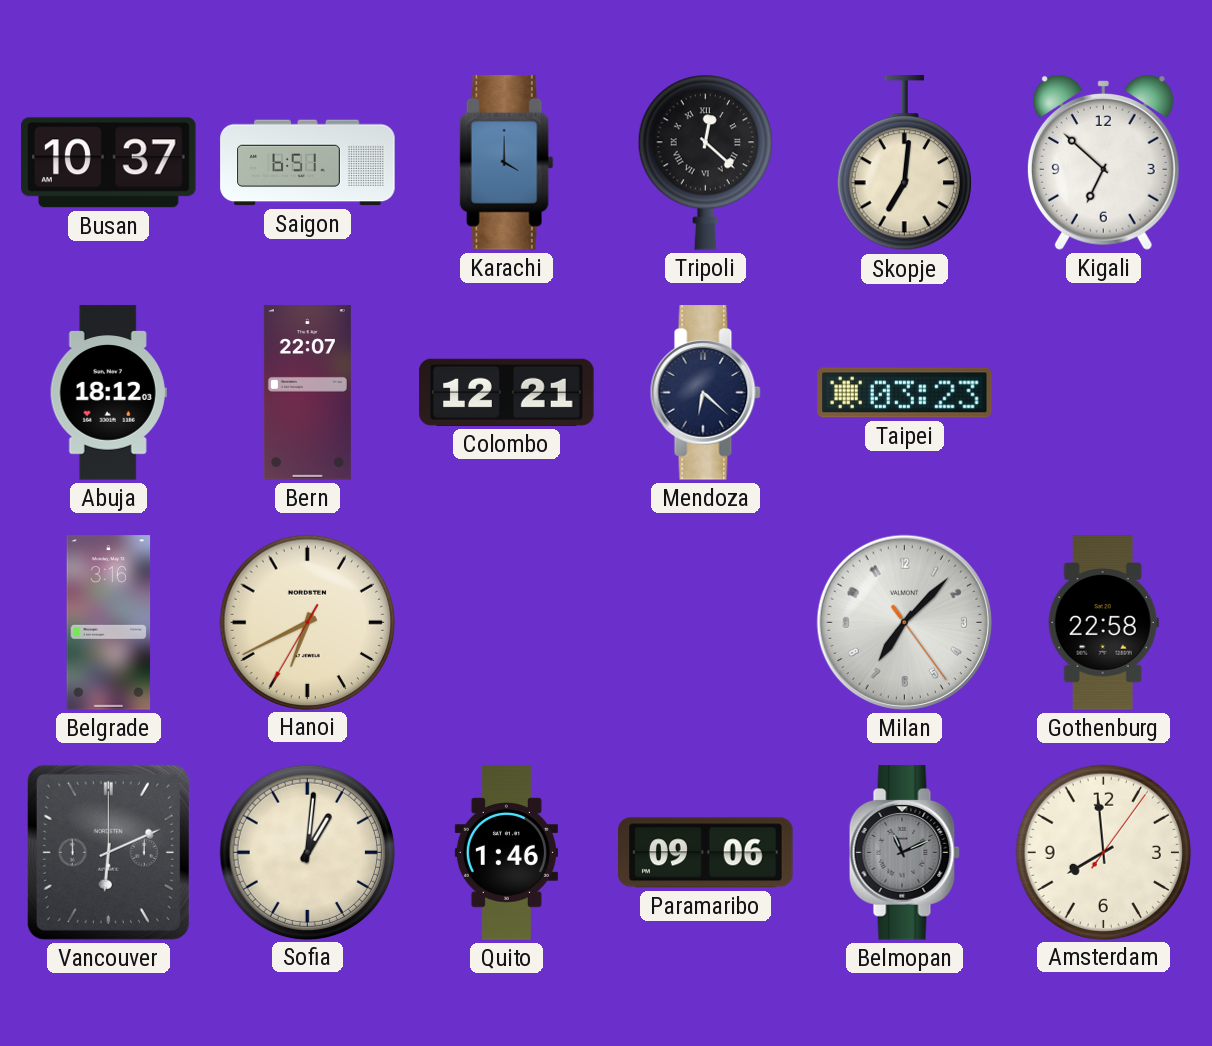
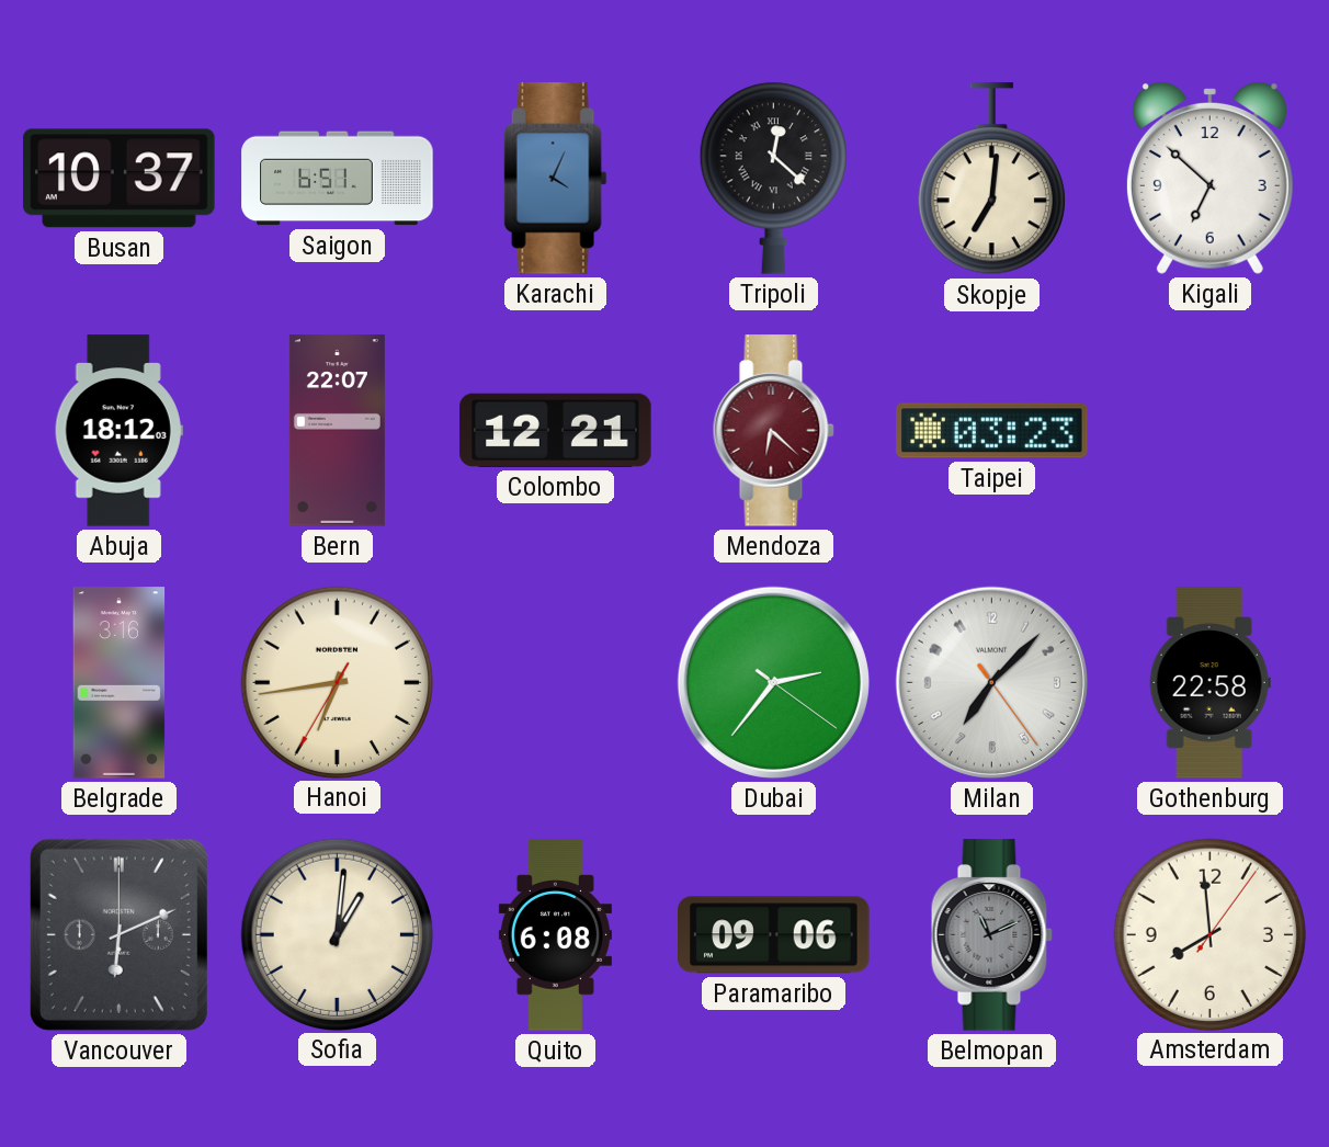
Karachi: 4:00 -> 4:04
Mendoza dial: navy -> burgundy
Hanoi: 6:40 -> 6:43
Dubai: none -> 2:36
Quito: 1:46 -> 6:08
